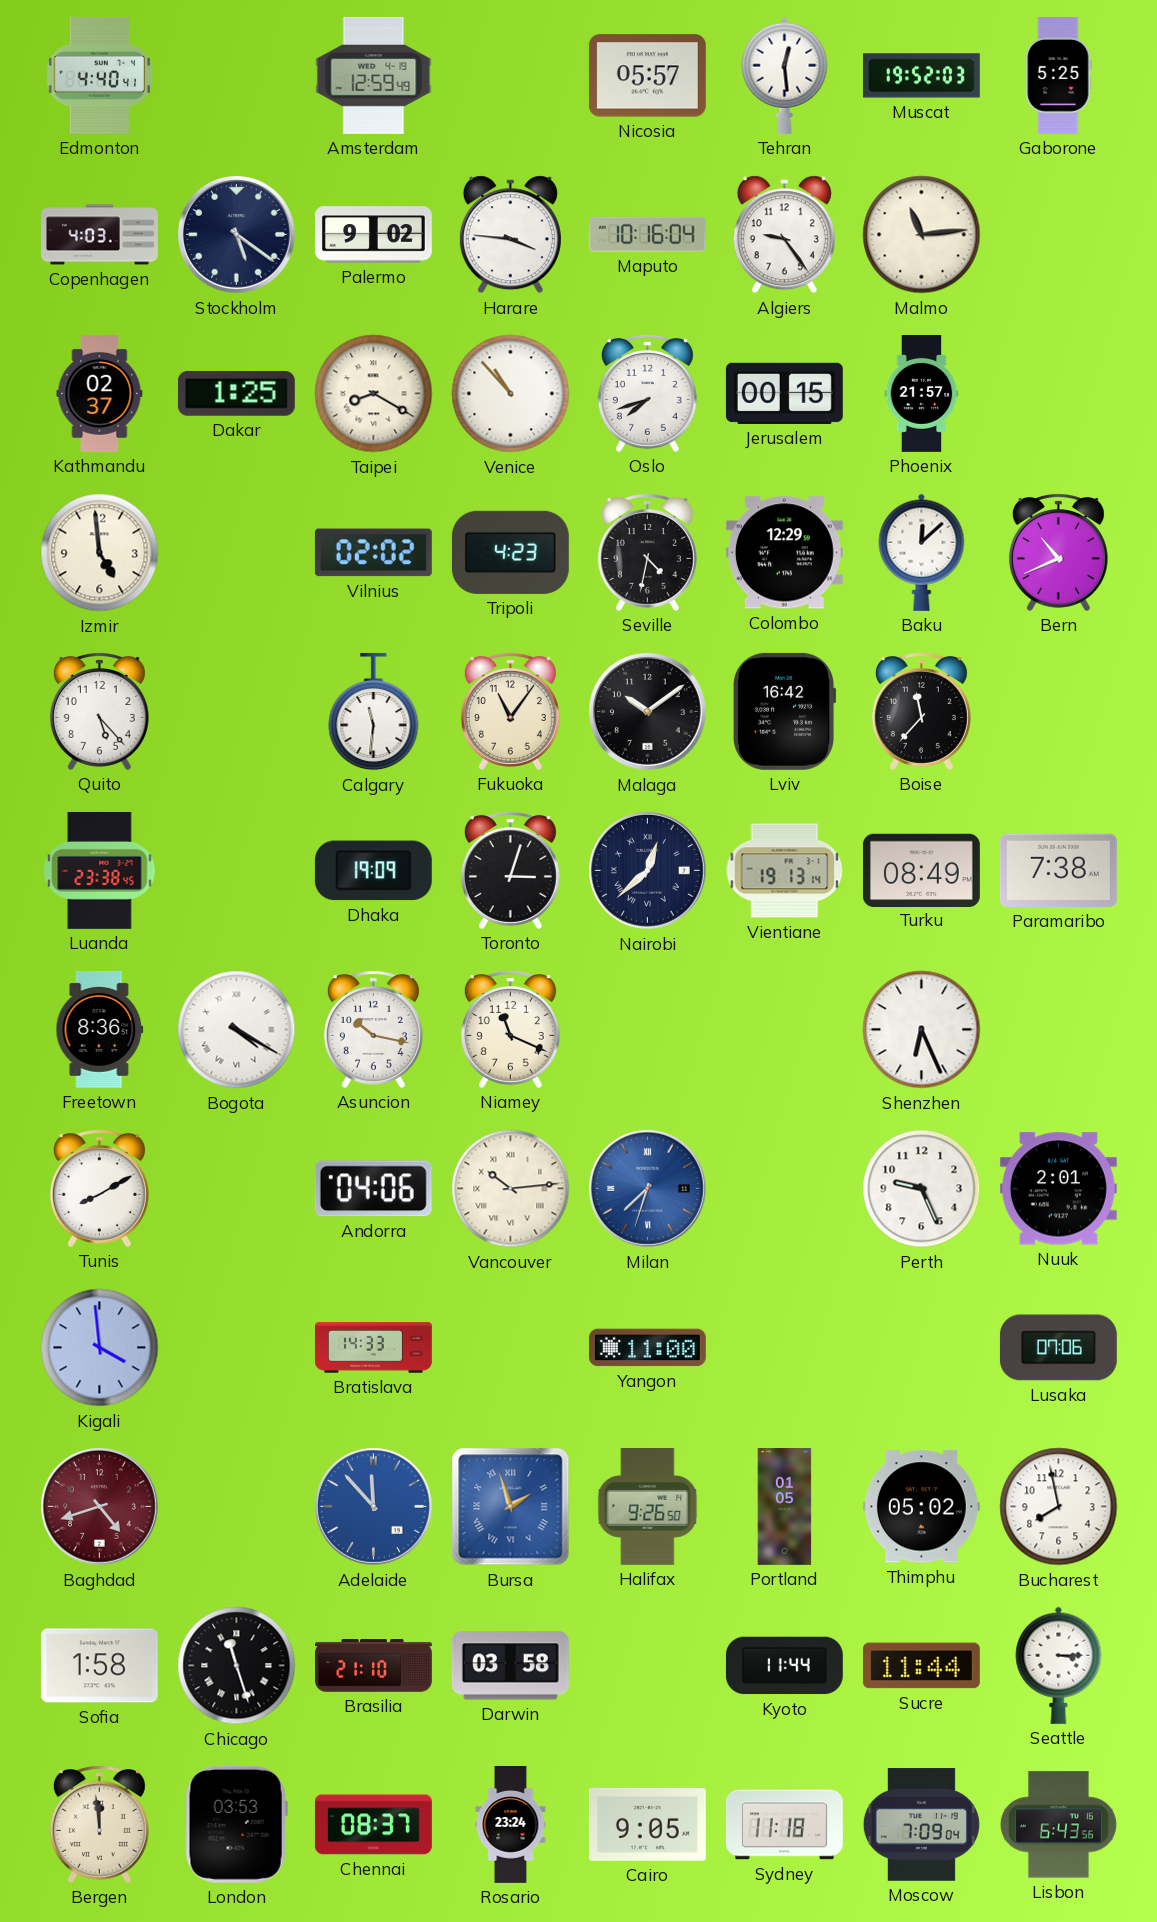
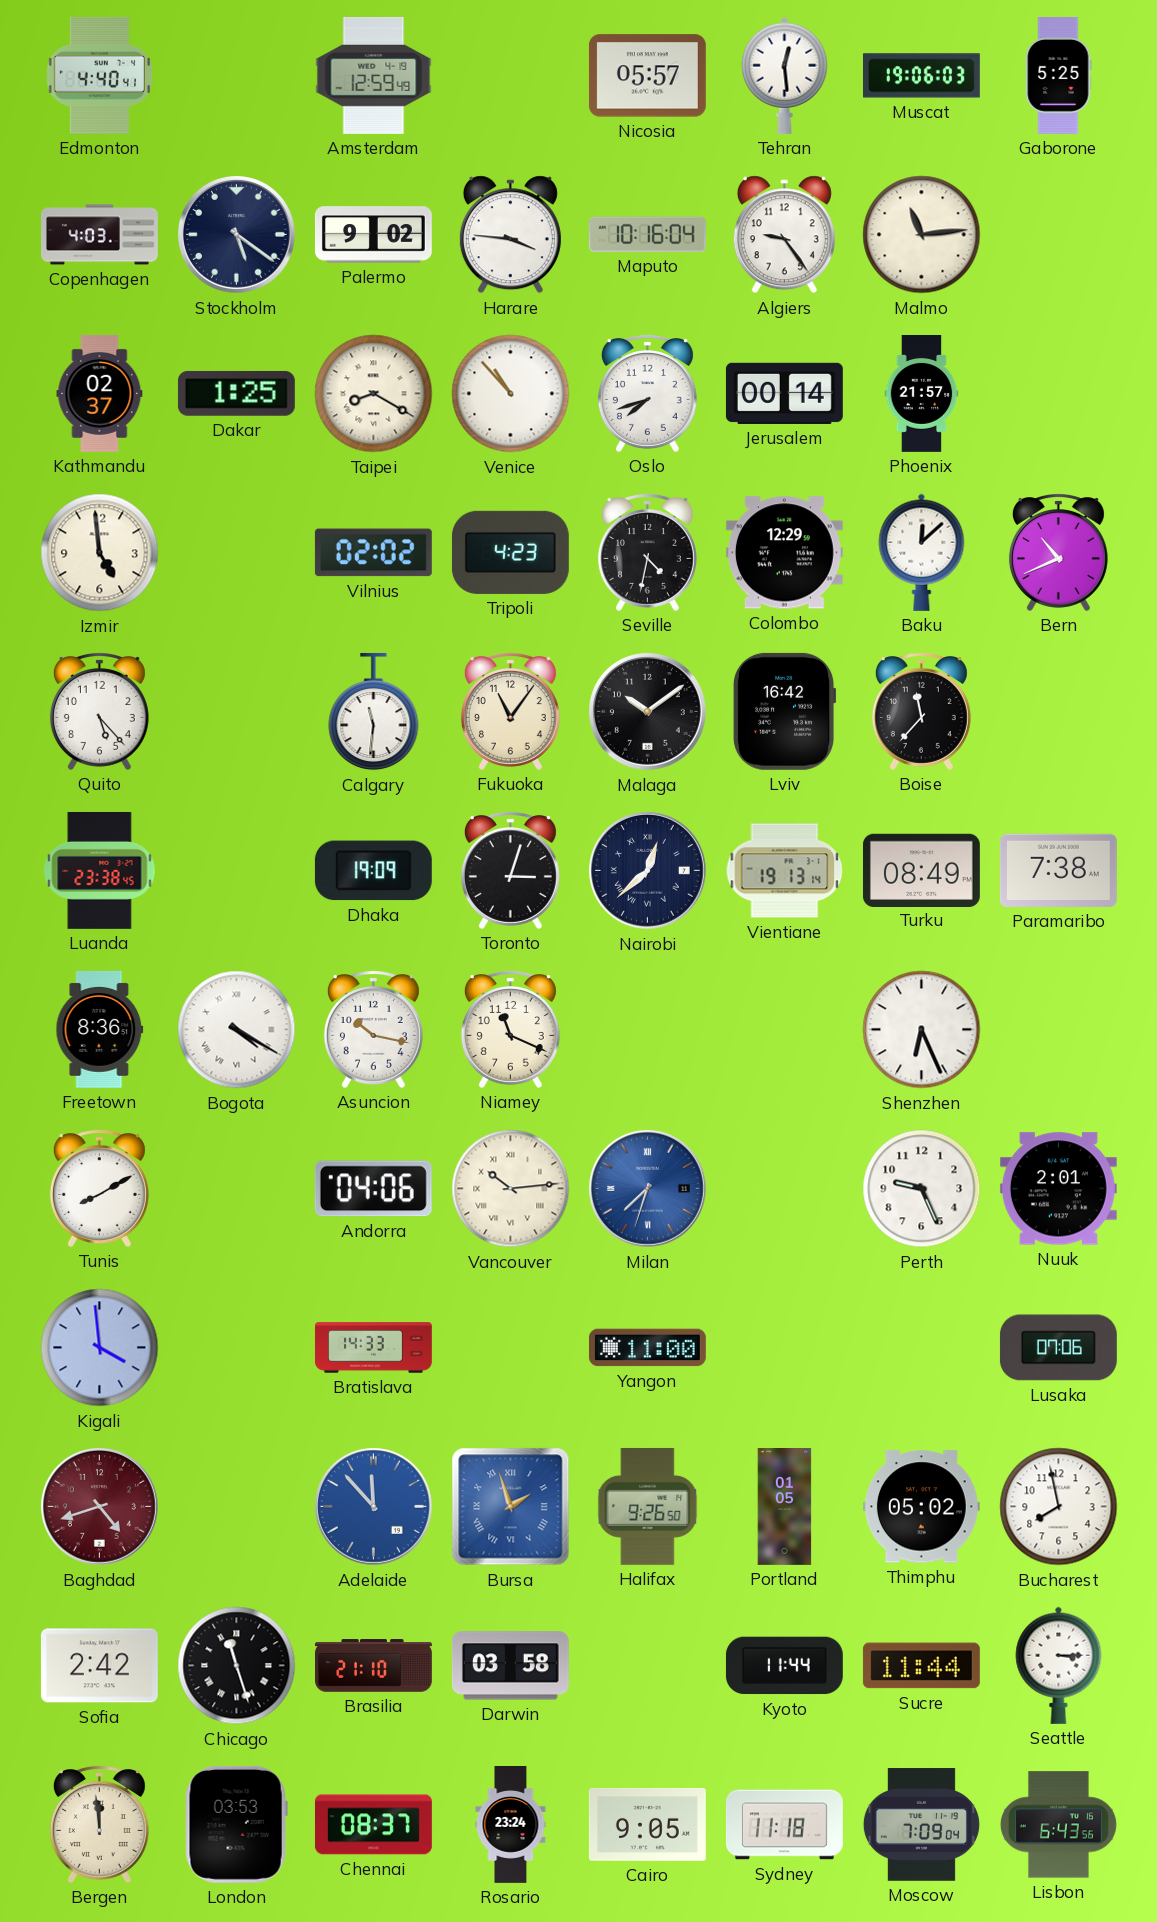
Muscat: 19:52 -> 19:06
Jerusalem: 00:15 -> 00:14
Sofia: 1:58 -> 2:42
